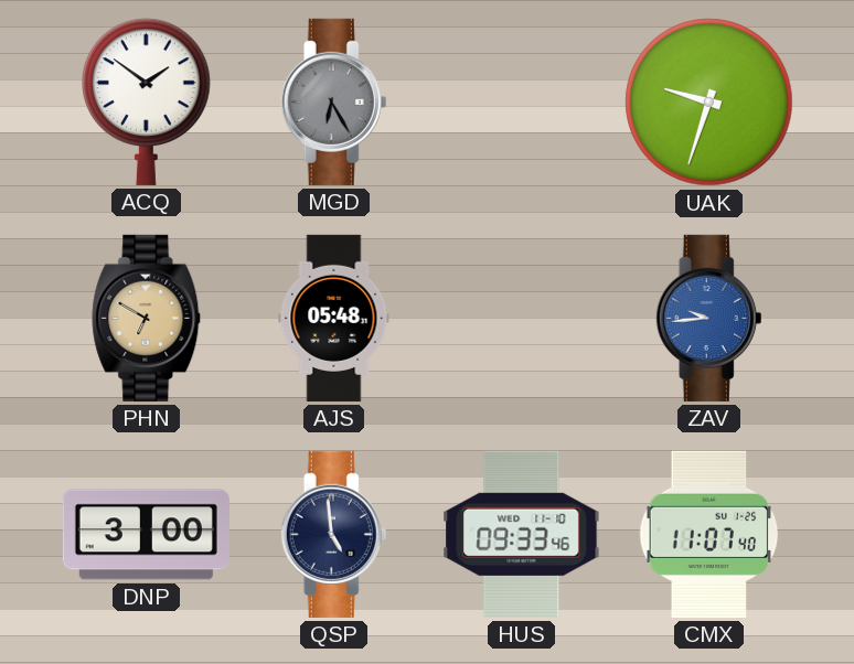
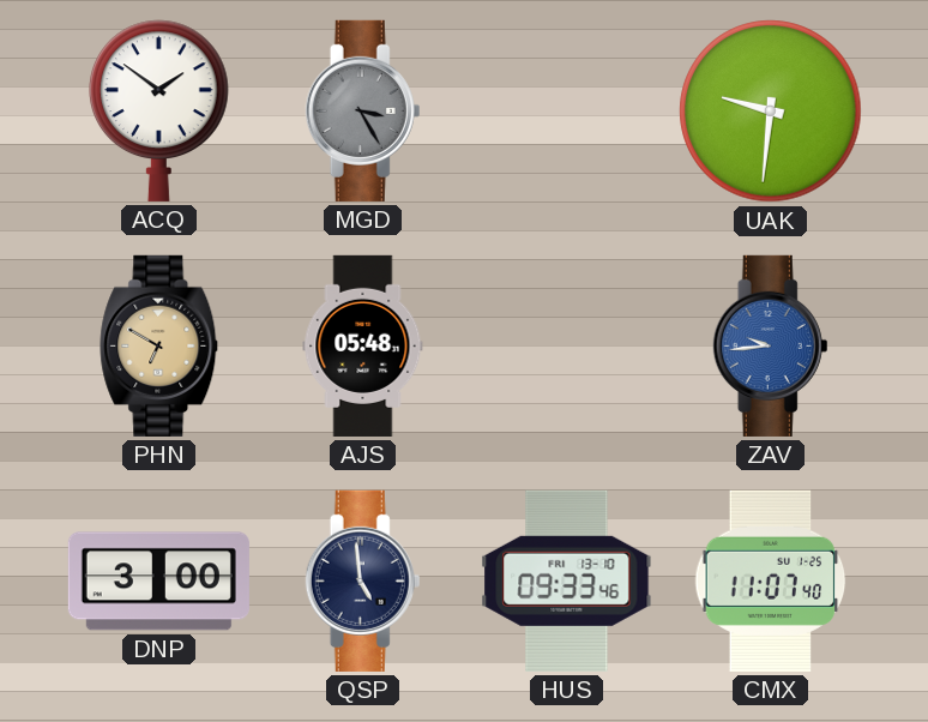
MGD: 6:25 -> 3:25
UAK: 9:33 -> 9:31
HUS date: WED 11-10 -> FRI 13-10
